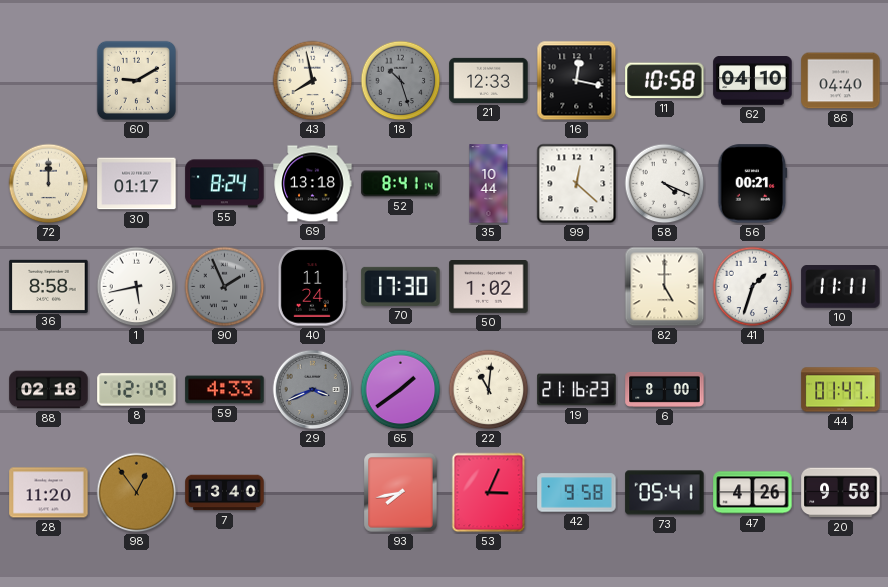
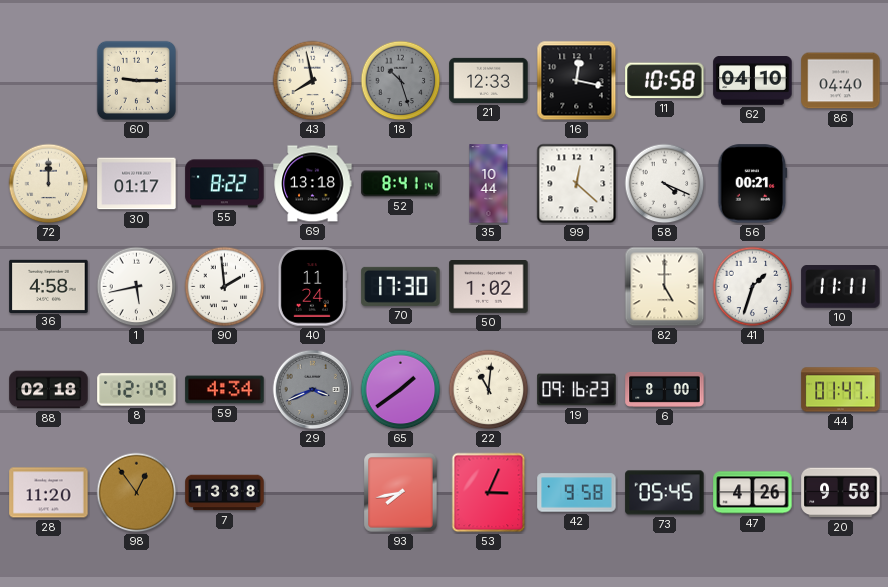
60: 9:10 -> 9:15
55: 8:24 -> 8:22
36: 8:58 -> 4:58
90: 1:56 -> 1:59
90 dial: grey -> white
59: 4:33 -> 4:34
19: 21:16 -> 09:16
7: 13:40 -> 13:38
73: 05:41 -> 05:45
